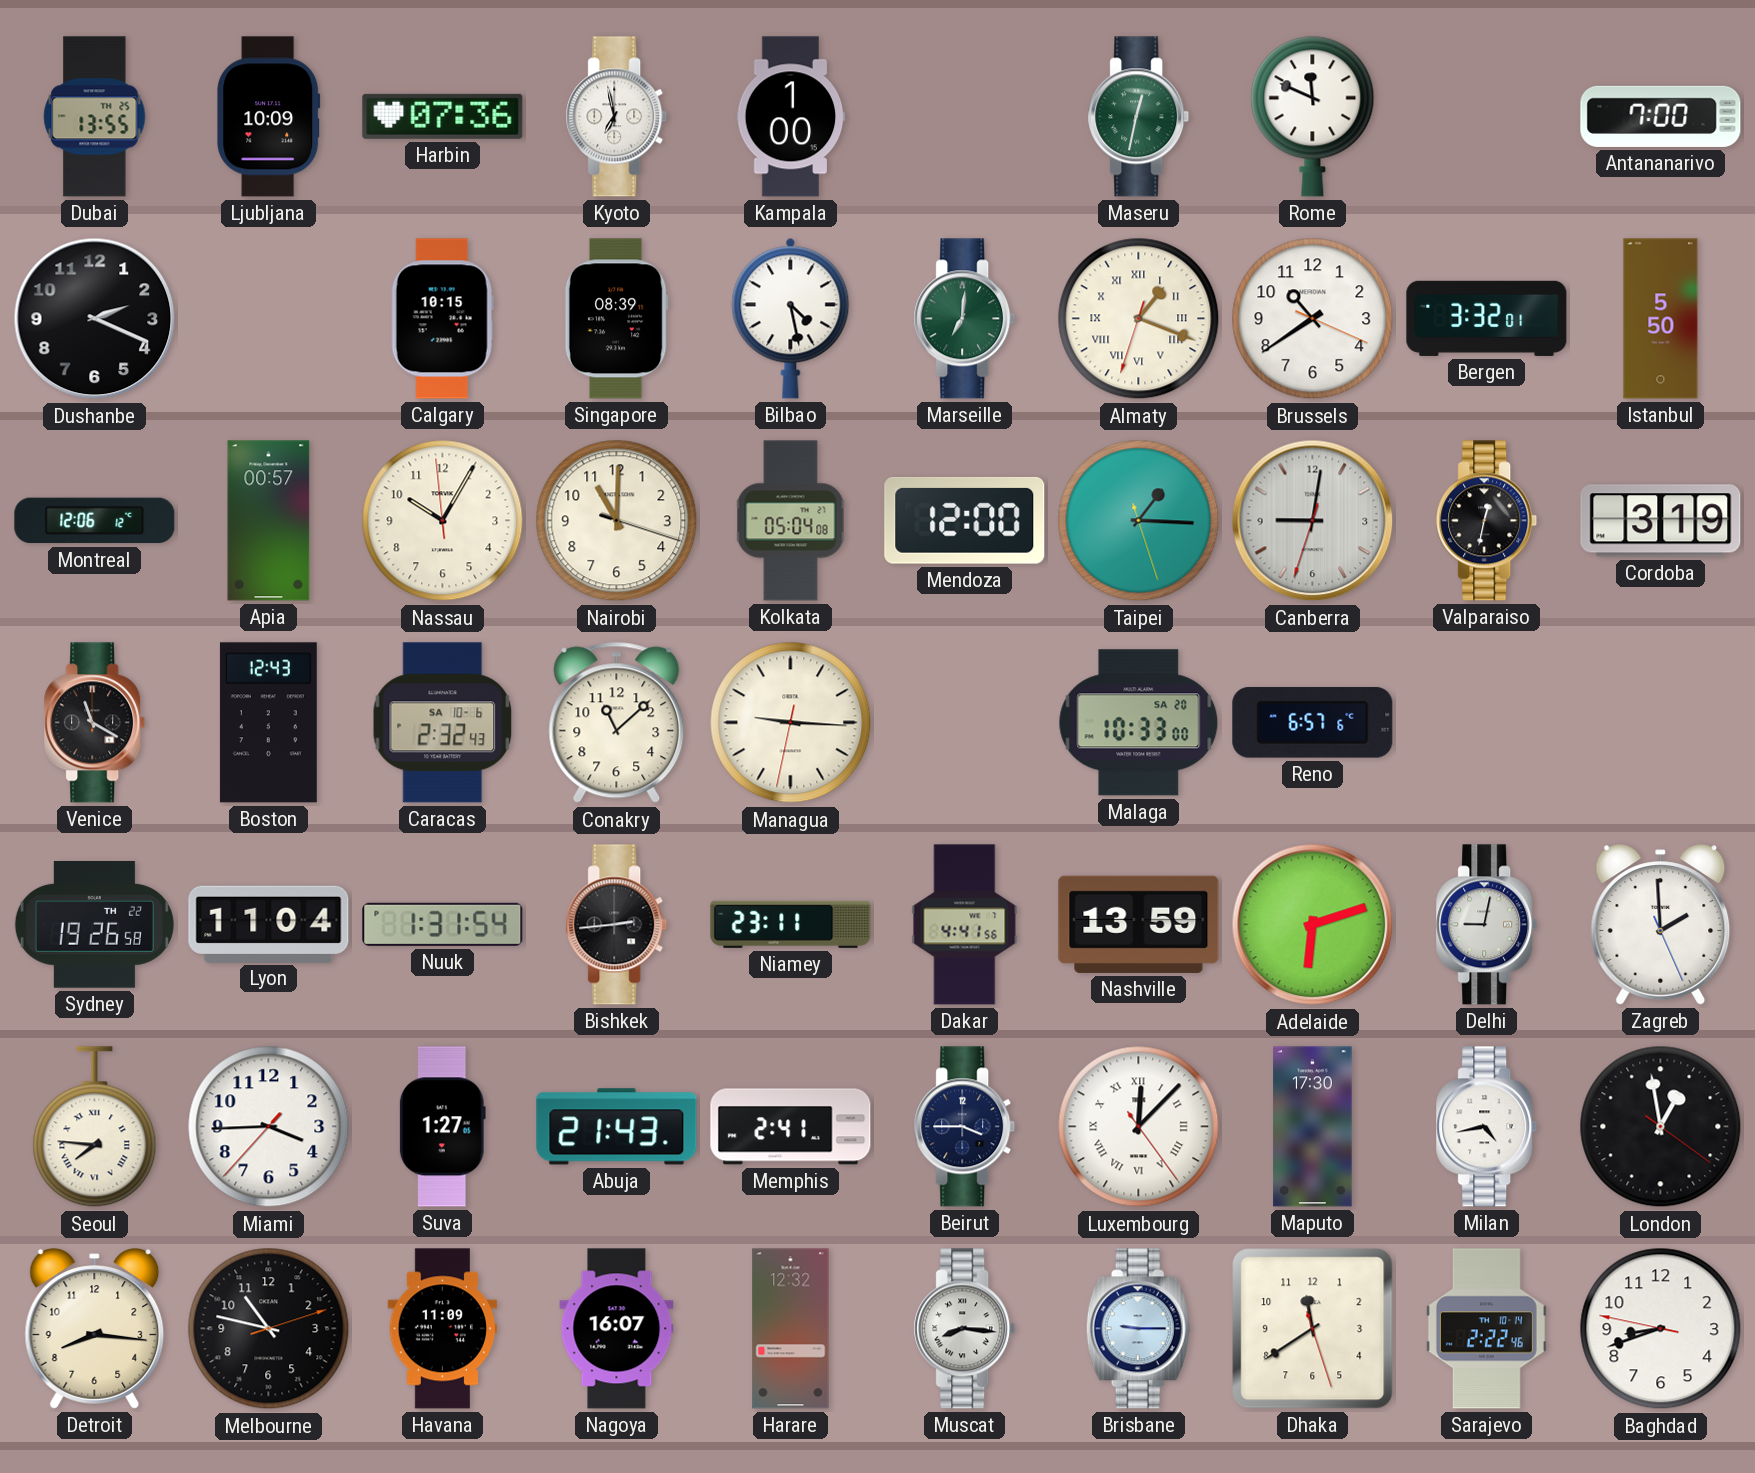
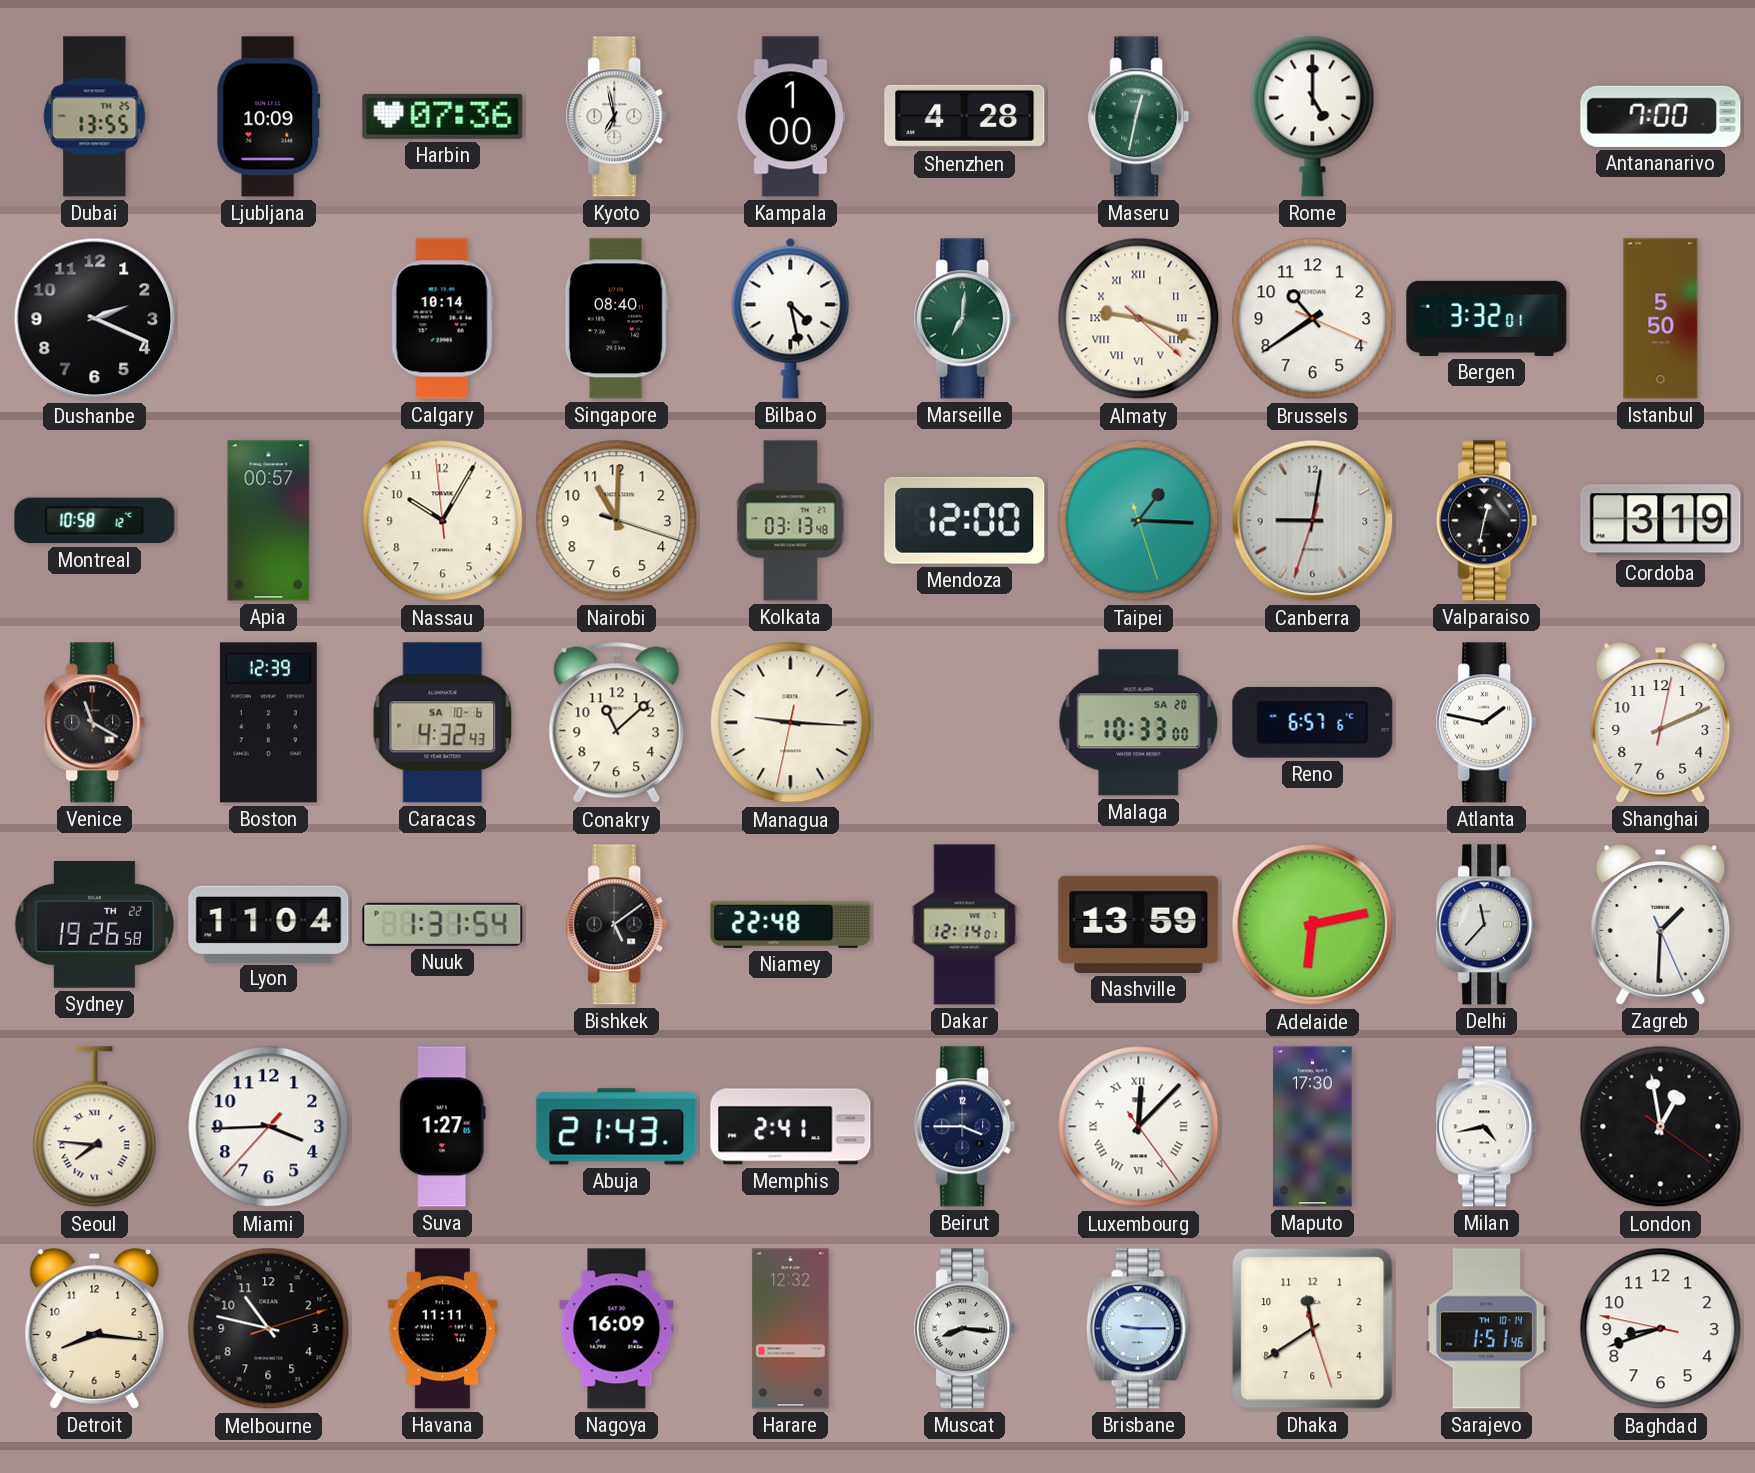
Shenzhen: none -> 4:28
Rome: 11:49 -> 5:00
Calgary: 10:15 -> 10:14
Singapore: 08:39 -> 08:40
Almaty: 1:18 -> 9:18
Montreal: 12:06 -> 10:58
Kolkata: 05:04 -> 03:13
Boston: 12:43 -> 12:39
Caracas: 2:32 -> 4:32
Atlanta: none -> 1:47
Shanghai: none -> 2:11
Bishkek: 2:44 -> 5:09
Niamey: 23:11 -> 22:48
Dakar: 4:41 -> 12:14
Adelaide: 6:12 -> 6:13
Delhi: 9:02 -> 11:37
Zagreb: 1:59 -> 1:30
Havana: 11:09 -> 11:11
Nagoya: 16:07 -> 16:09
Sarajevo: 2:22 -> 1:51
